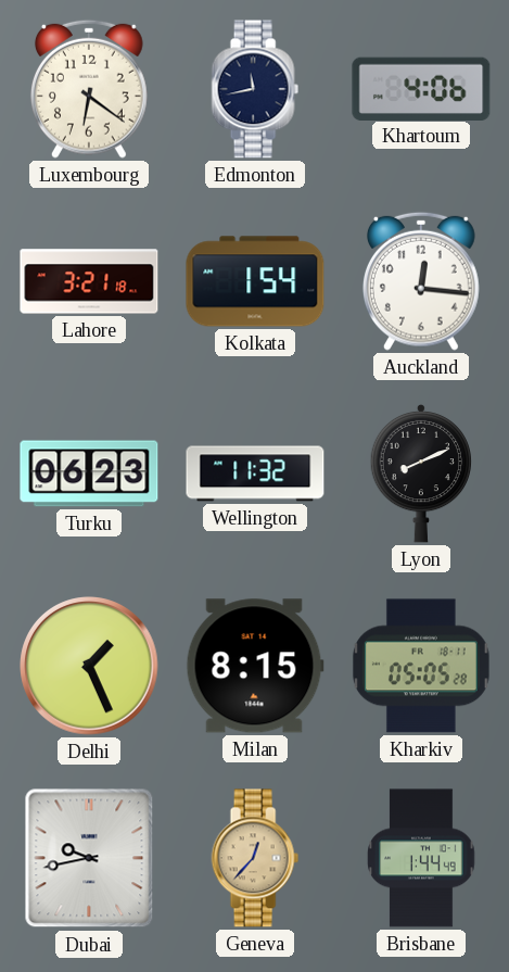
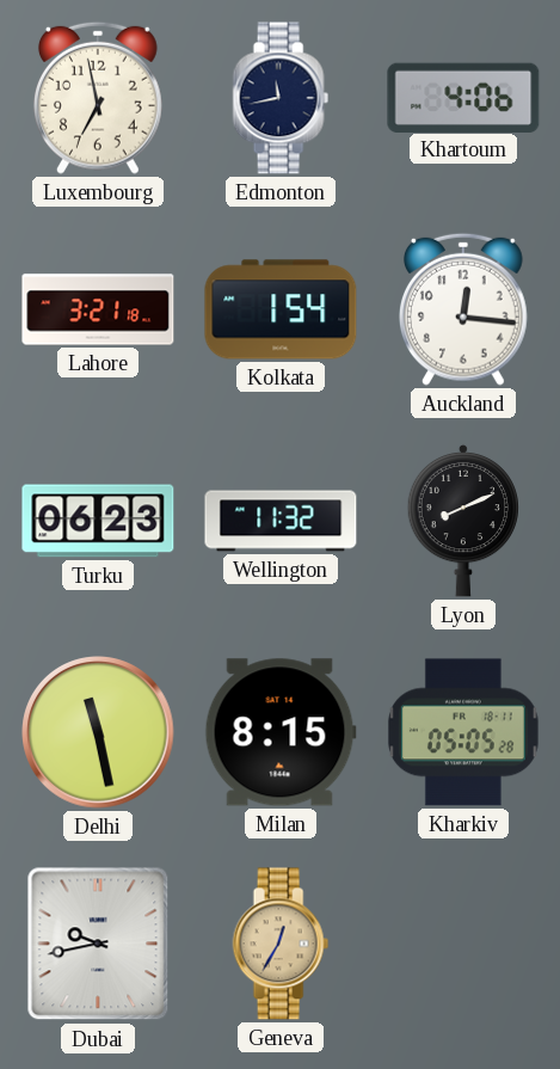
Luxembourg: 6:21 -> 6:58
Delhi: 1:26 -> 11:28
Geneva: 12:37 -> 12:35
Brisbane: 1:44 -> none
